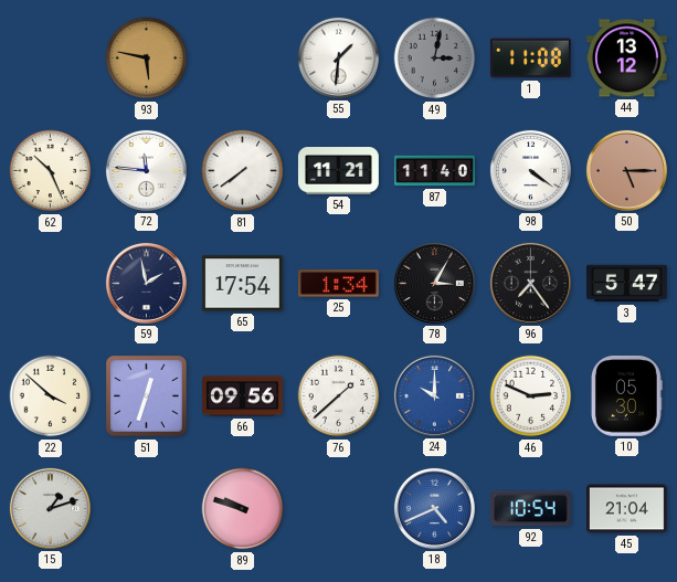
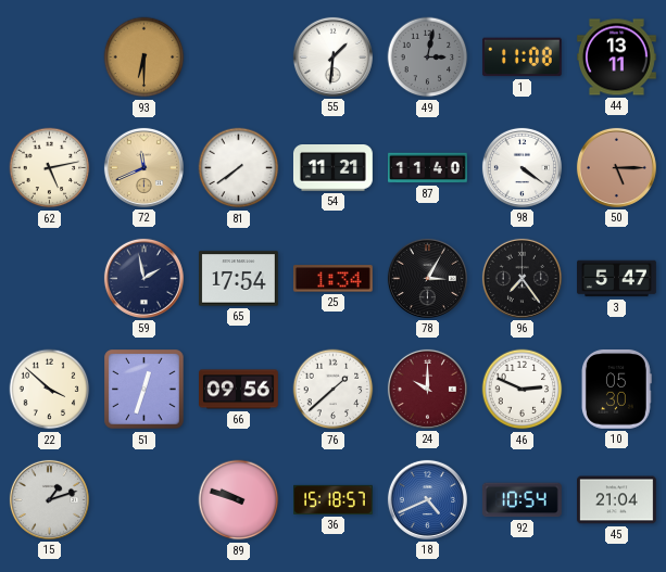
93: 5:47 -> 6:30
44: 13:12 -> 13:11
62: 10:26 -> 5:13
72: 11:46 -> 11:41
72 dial: white -> champagne
24 dial: blue -> burgundy
36: none -> 15:18
